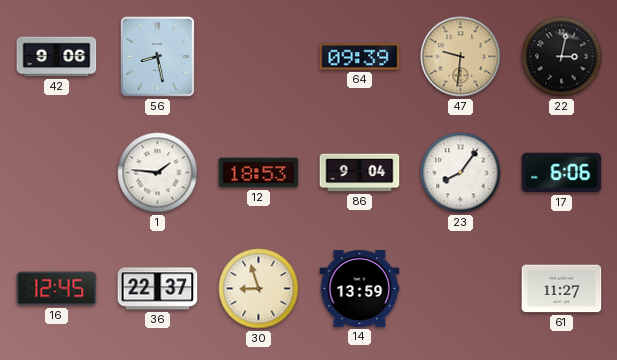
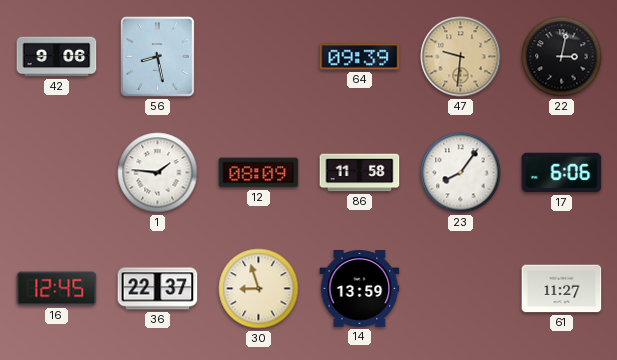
12: 18:53 -> 08:09
86: 9:04 -> 11:58
